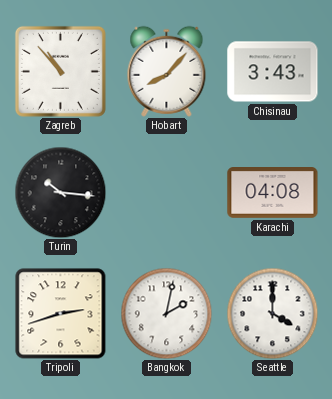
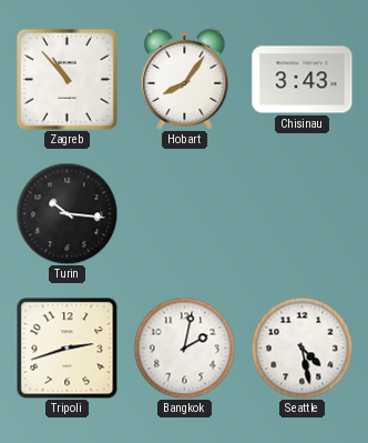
Hobart: 8:07 -> 8:06
Karachi: 04:08 -> none
Seattle: 4:00 -> 4:28
